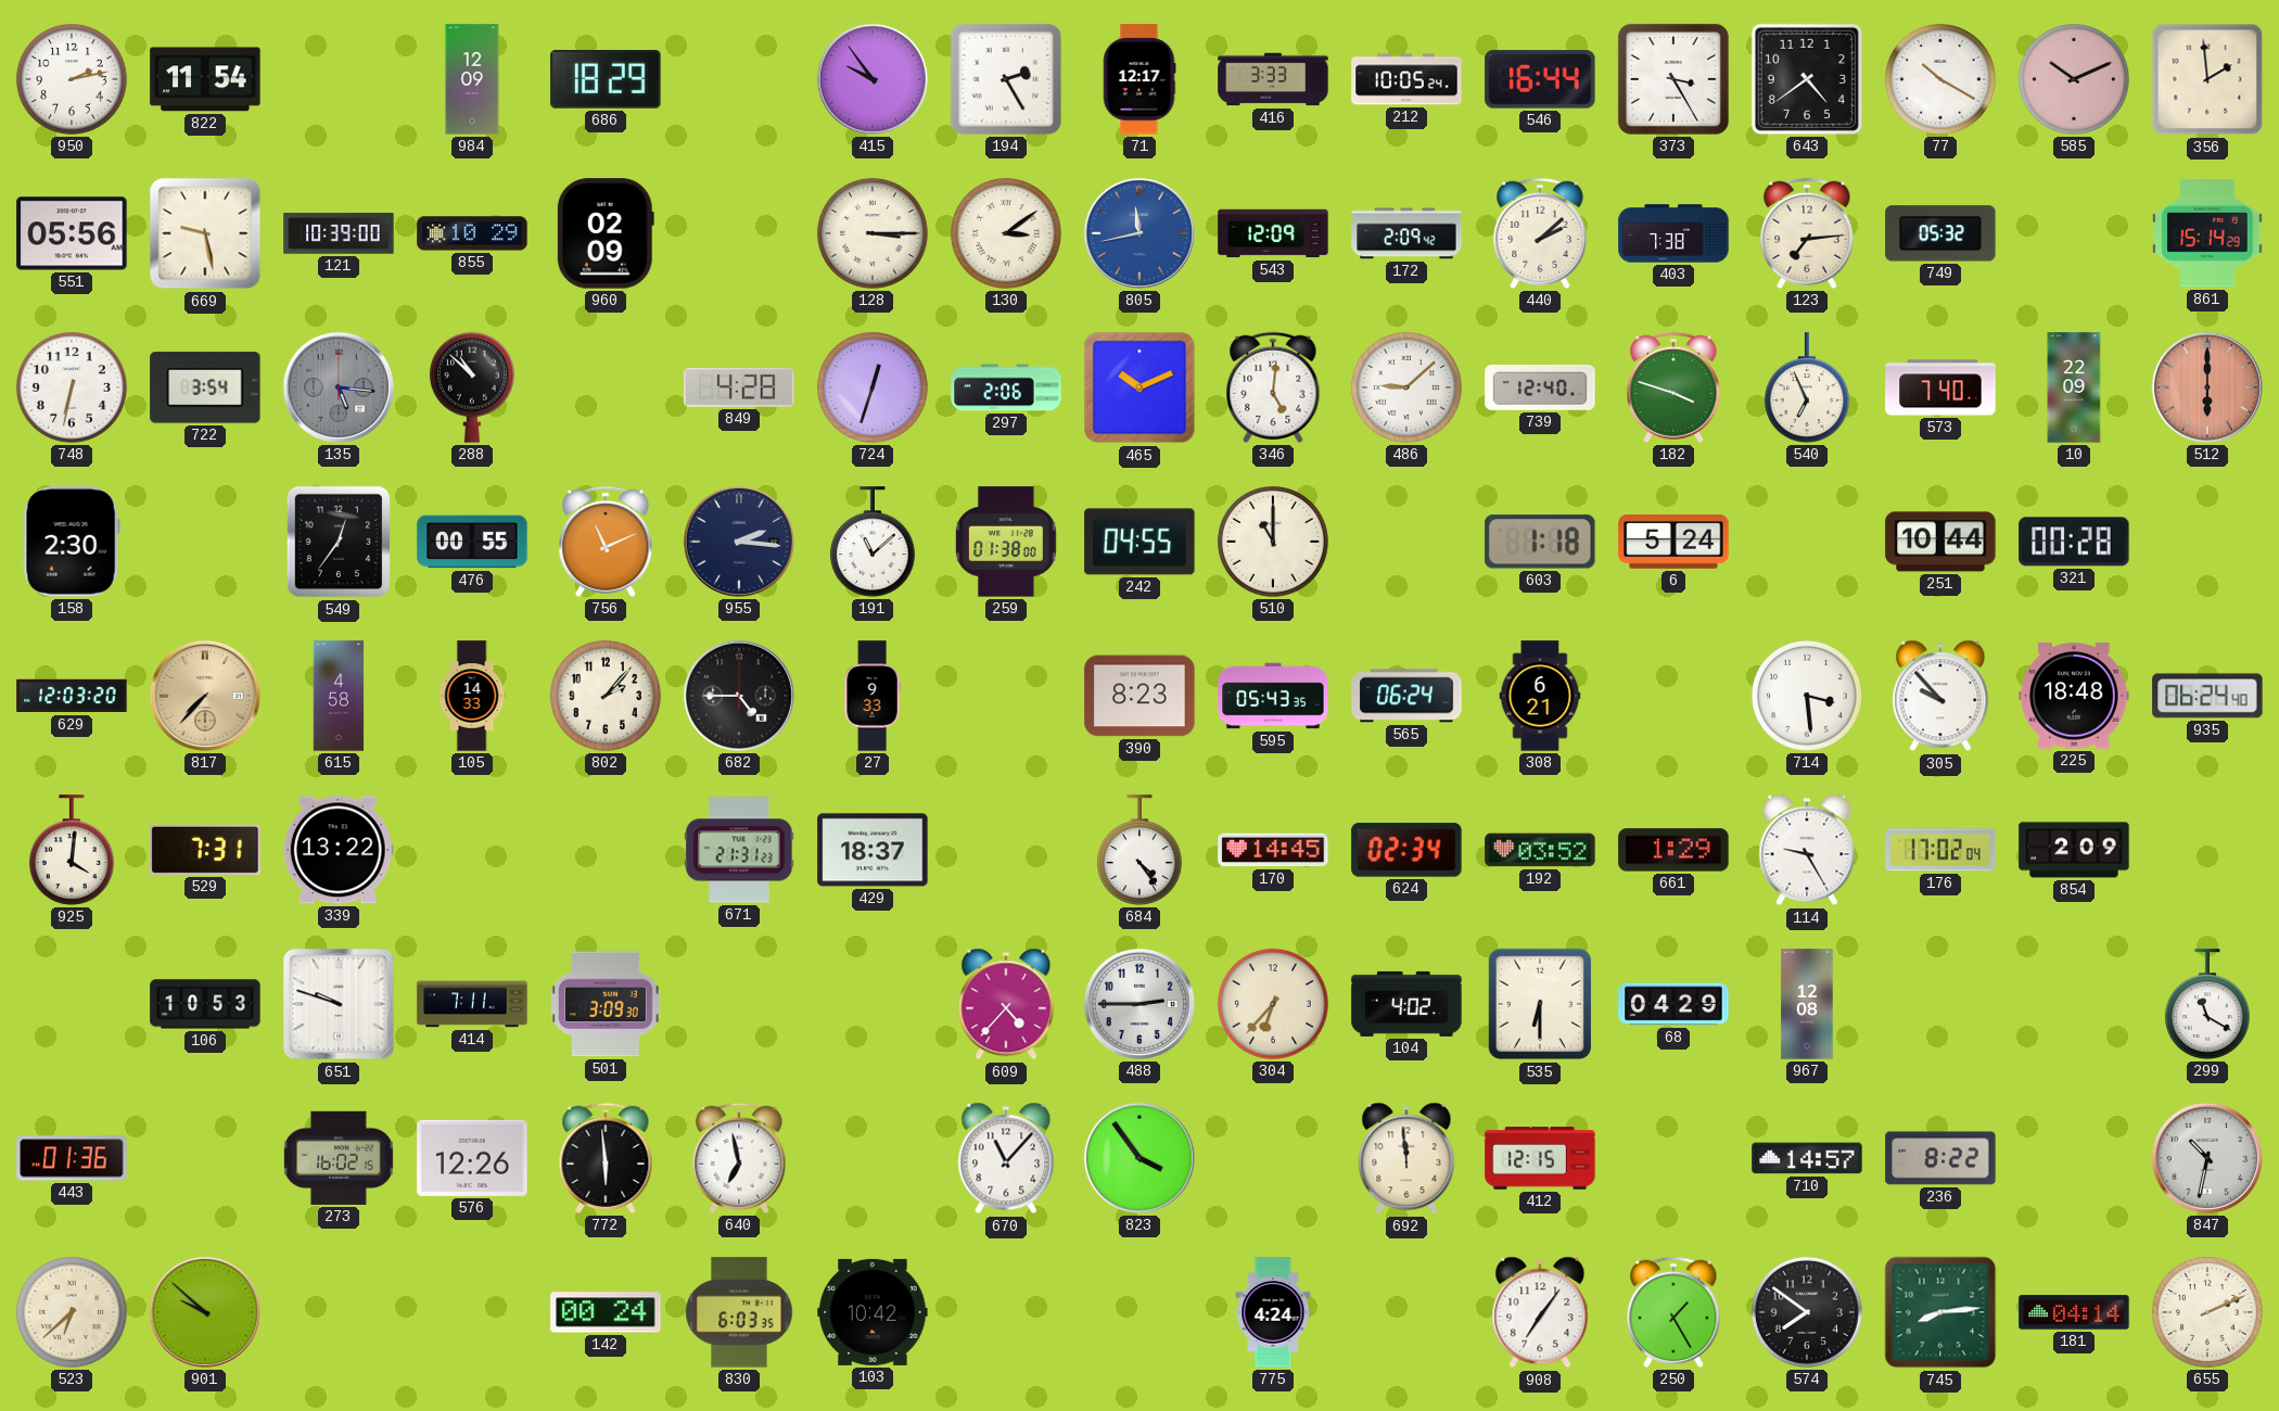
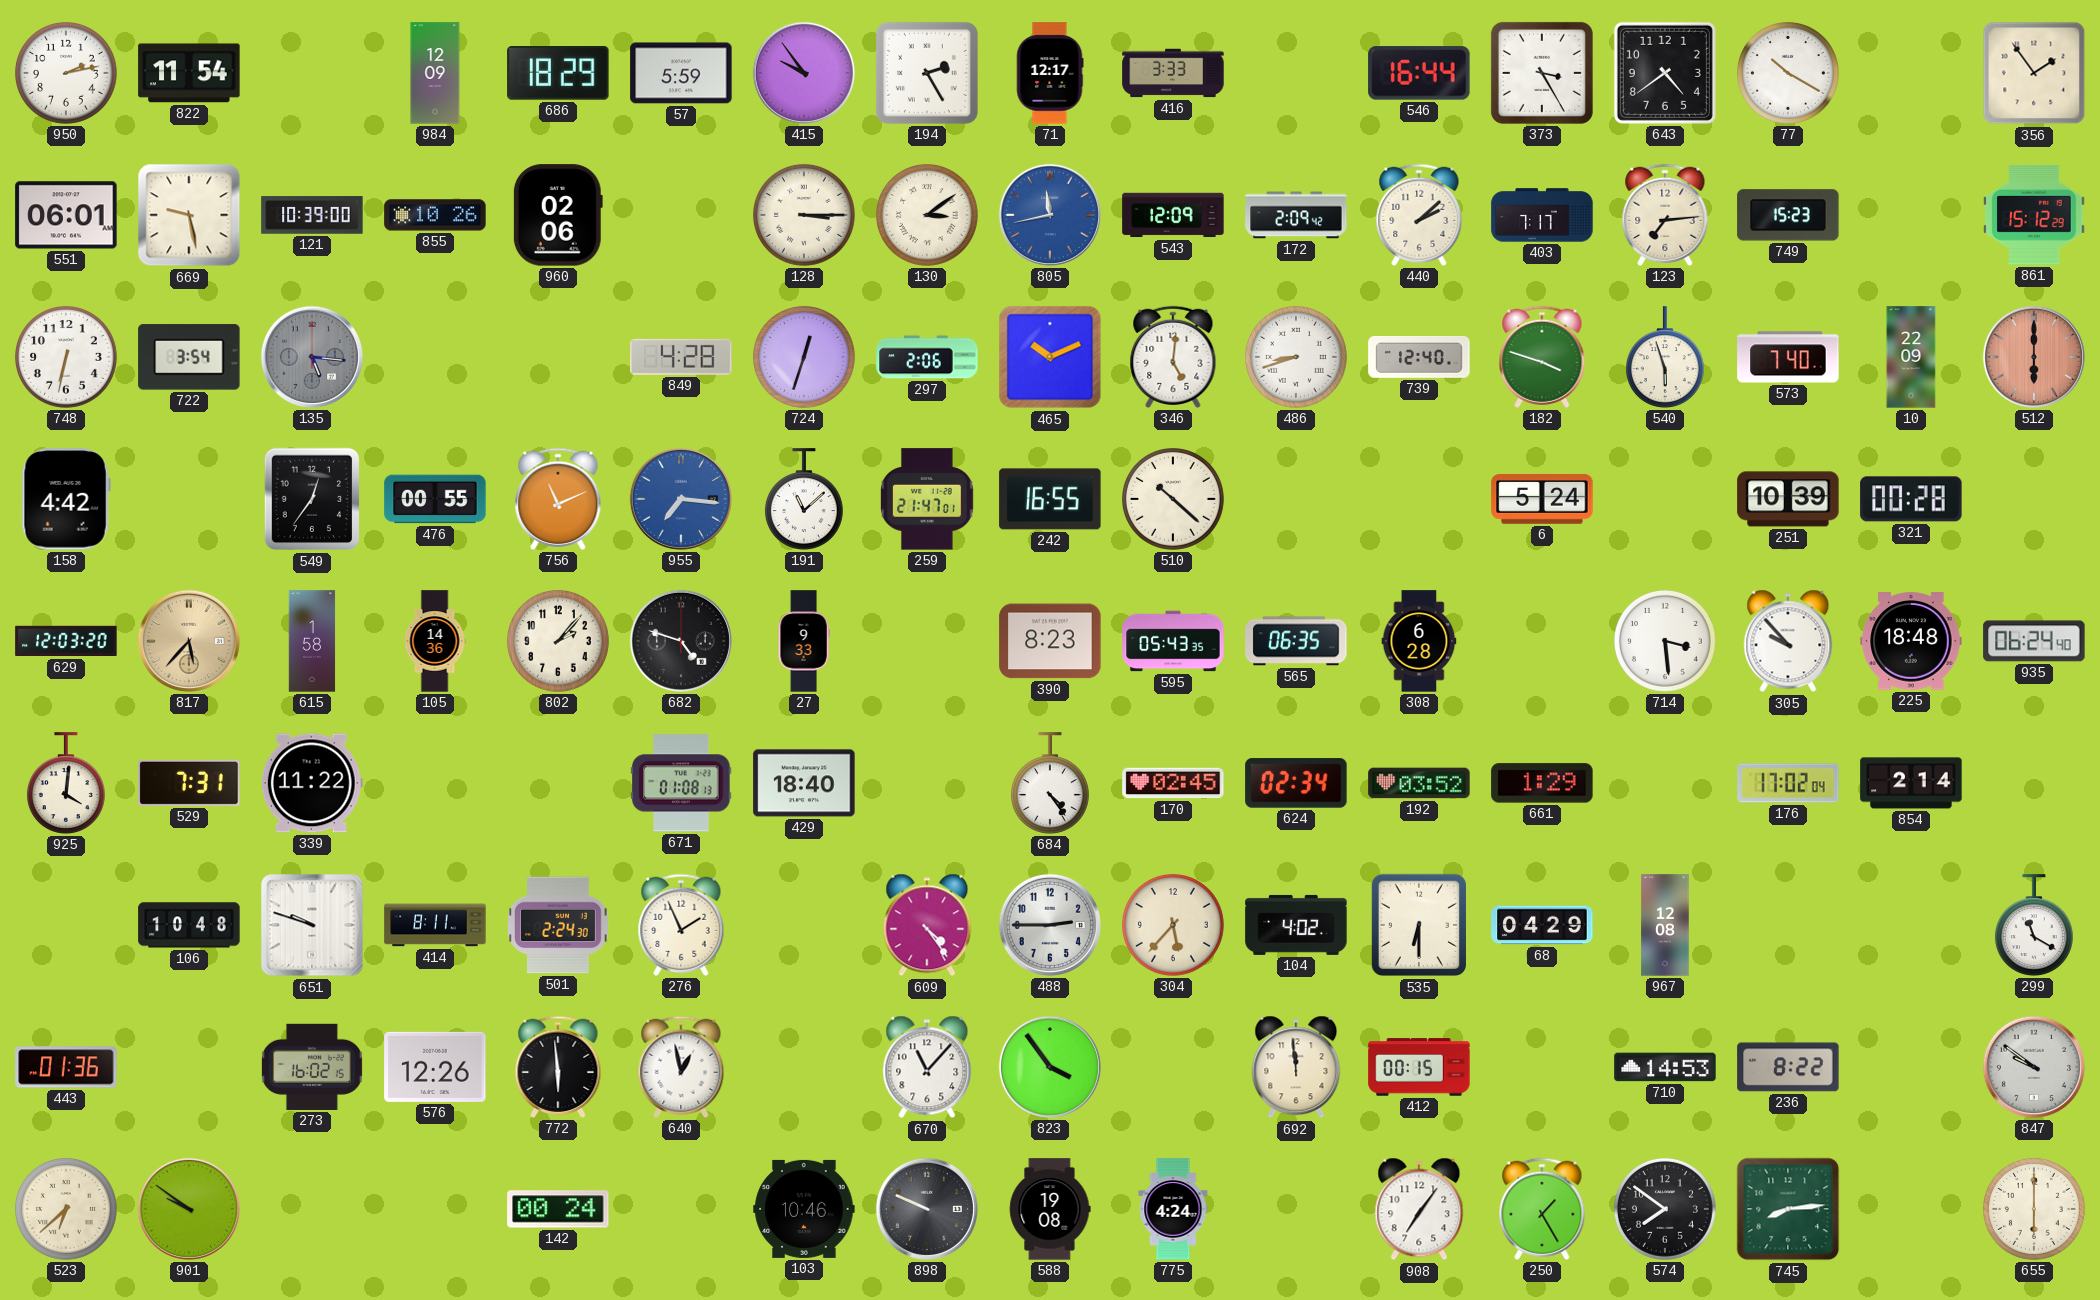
57: none -> 5:59
212: 10:05 -> none
585: 10:11 -> none
356: 1:59 -> 1:54
551: 05:56 -> 06:01
855: 10:29 -> 10:26
960: 02:09 -> 02:06
403: 7:38 -> 7:17
749: 05:32 -> 15:23
861: 15:14 -> 15:12
288: 10:52 -> none
486: 9:08 -> 8:42
540: 6:56 -> 5:57
158: 2:30 -> 4:42
955: 2:16 -> 7:16
955 dial: navy -> blue
259: 01:38 -> 21:47
242: 04:55 -> 16:55
510: 11:00 -> 10:22
603: 1:18 -> none
251: 10:44 -> 10:39
817: 7:37 -> 5:37
615: 4:58 -> 1:58
105: 14:33 -> 14:36
682: 4:45 -> 4:48
565: 06:24 -> 06:35
308: 6:21 -> 6:28
339: 13:22 -> 11:22
671: 21:31 -> 01:08
429: 18:37 -> 18:40
170: 14:45 -> 02:45
114: 9:25 -> none
854: 2:09 -> 2:14
106: 10:53 -> 10:48
414: 7:11 -> 8:11
501: 3:09 -> 2:24
276: none -> 1:56
609: 4:37 -> 4:24
304: 6:37 -> 5:37
640: 6:58 -> 12:58
412: 12:15 -> 00:15
710: 14:57 -> 14:53
847: 10:32 -> 9:51
901: 9:52 -> 9:51
830: 6:03 -> none
103: 10:42 -> 10:46
898: none -> 9:49
588: none -> 19:08
181: 04:14 -> none
655: 2:11 -> 6:00
